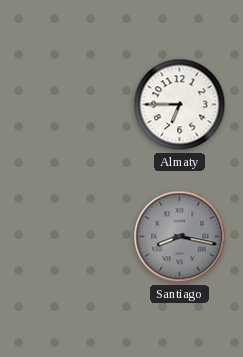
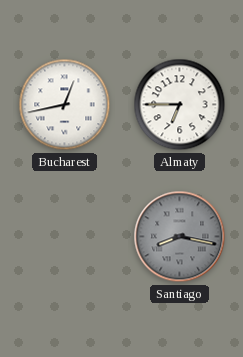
Bucharest: none -> 12:43
